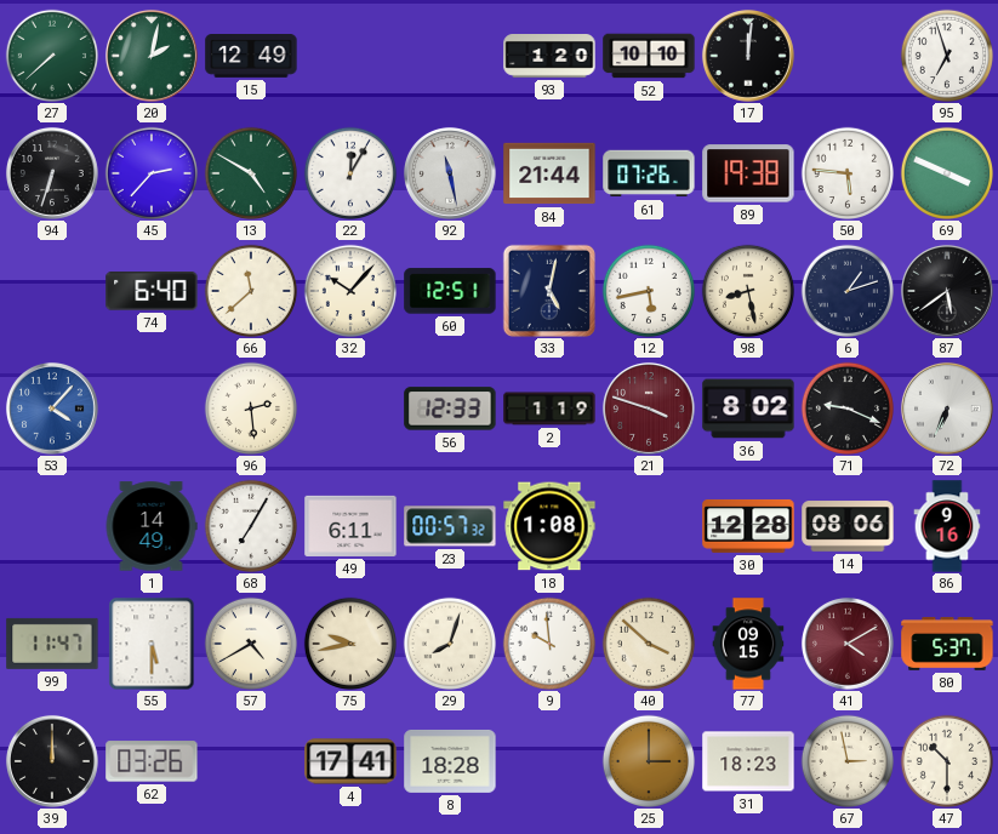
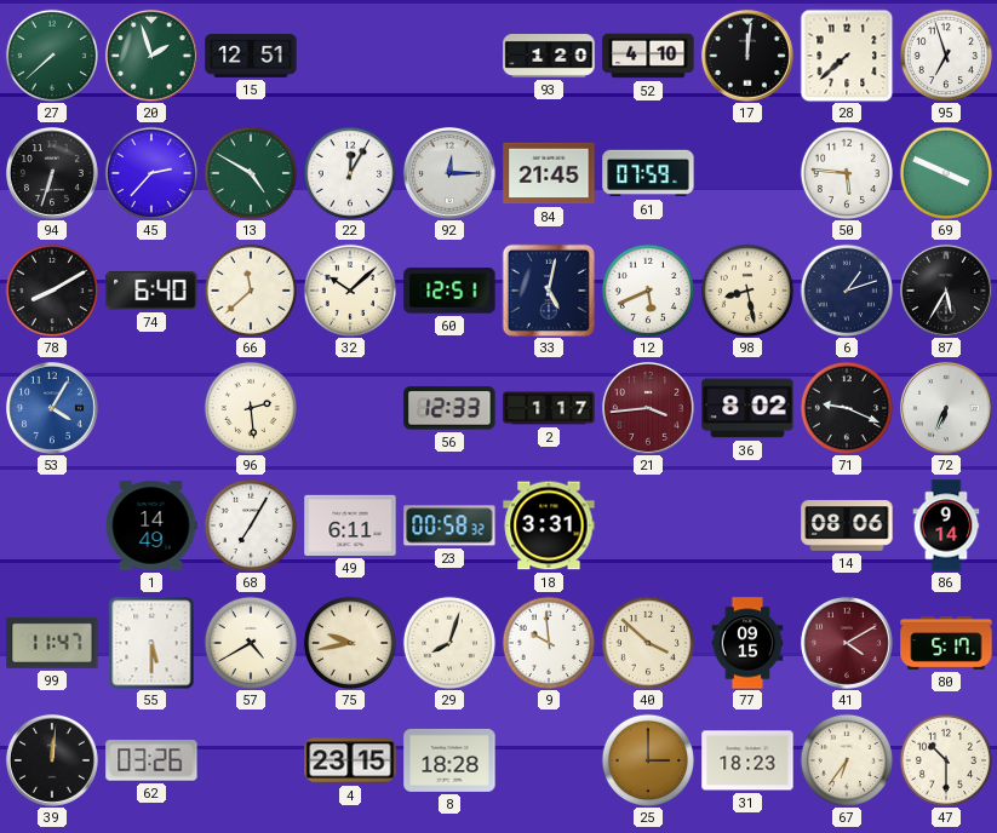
20: 2:02 -> 1:57
15: 12:49 -> 12:51
52: 10:10 -> 4:10
28: none -> 7:38
92: 11:28 -> 12:15
84: 21:44 -> 21:45
61: 07:26 -> 07:59
89: 19:38 -> none
78: none -> 8:10
32: 10:07 -> 10:08
12: 5:43 -> 5:41
87: 5:39 -> 5:35
53: 4:07 -> 4:05
2: 1:19 -> 1:17
21: 3:48 -> 3:44
23: 00:57 -> 00:58
18: 1:08 -> 3:31
30: 12:28 -> none
86: 9:16 -> 9:14
80: 5:37 -> 5:17
39: 12:00 -> 12:01
4: 17:41 -> 23:15
67: 2:58 -> 6:36
